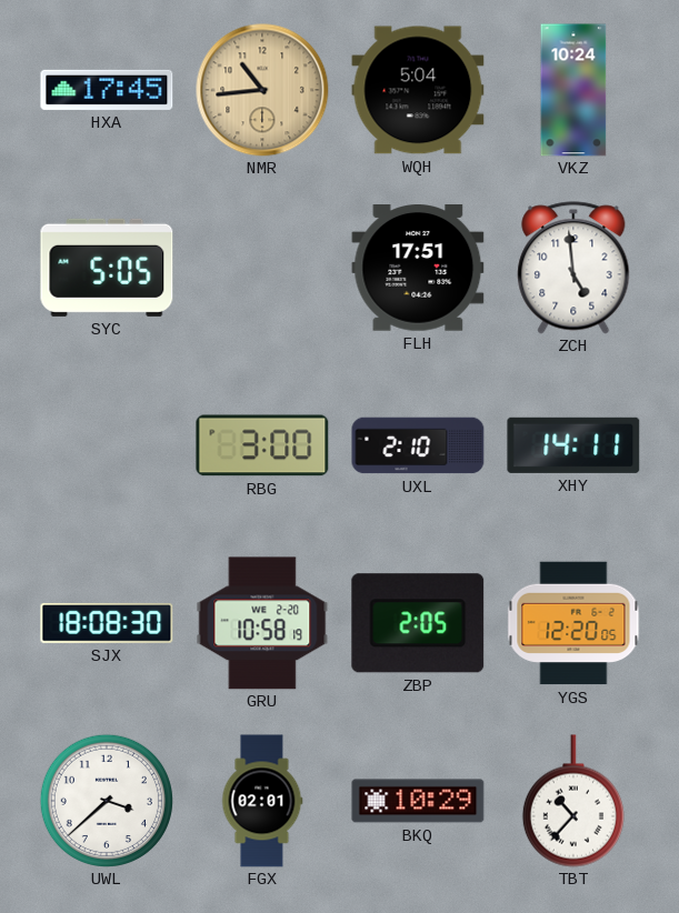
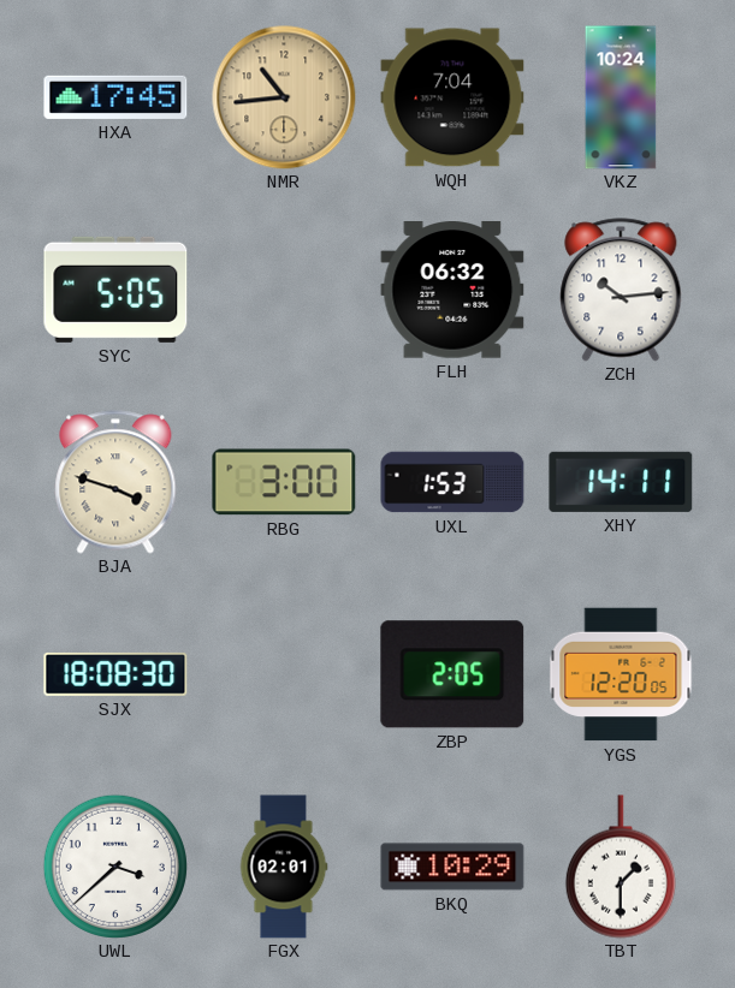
WQH: 5:04 -> 7:04
FLH: 17:51 -> 06:32
ZCH: 4:59 -> 10:14
BJA: none -> 3:48
UXL: 2:10 -> 1:53
GRU: 10:58 -> none
TBT: 10:37 -> 1:30
